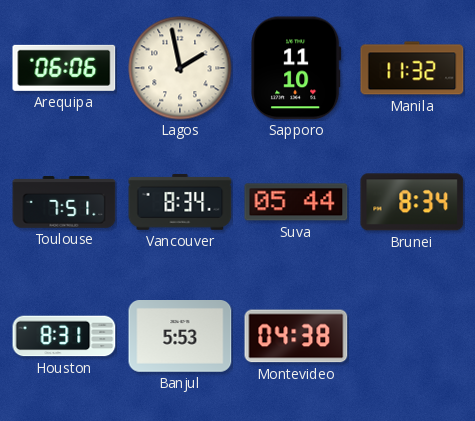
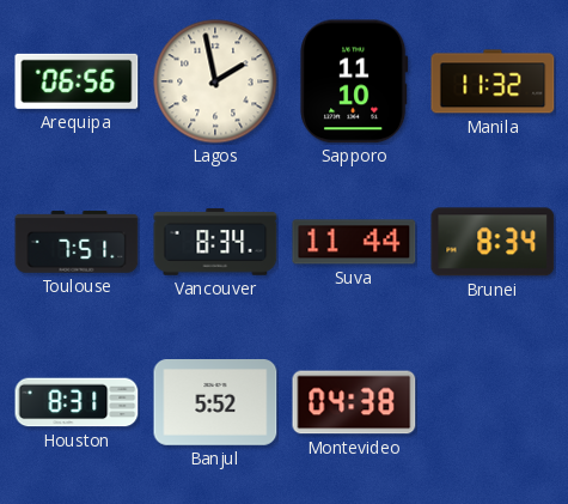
Arequipa: 06:06 -> 06:56
Suva: 05:44 -> 11:44
Banjul: 5:53 -> 5:52
